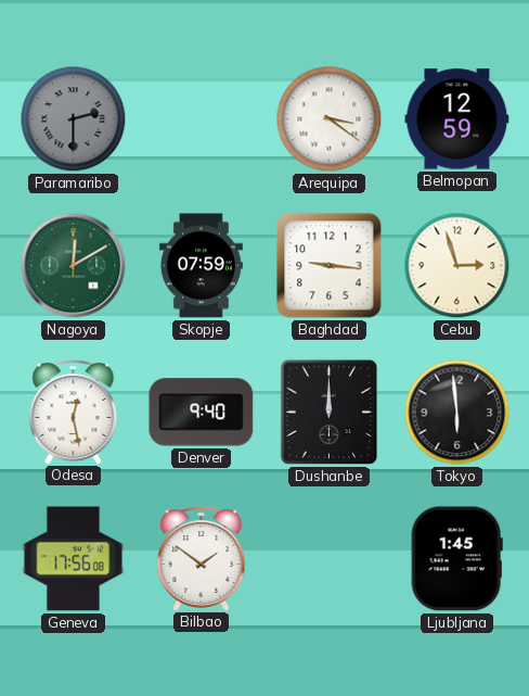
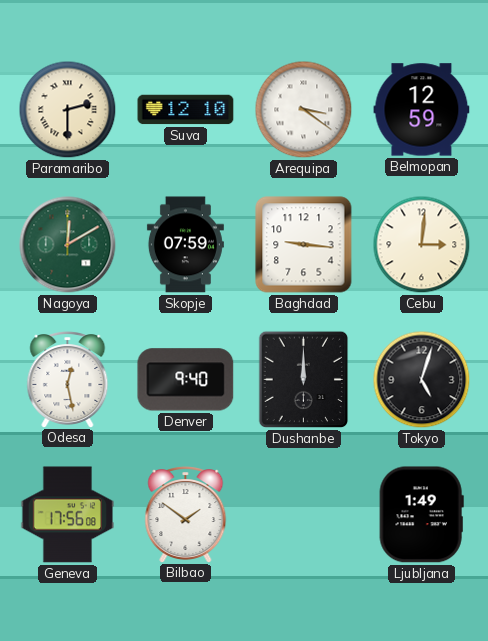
Paramaribo dial: grey -> cream
Suva: none -> 12:10
Cebu: 2:57 -> 3:01
Tokyo: 5:59 -> 5:03
Ljubljana: 1:45 -> 1:49
